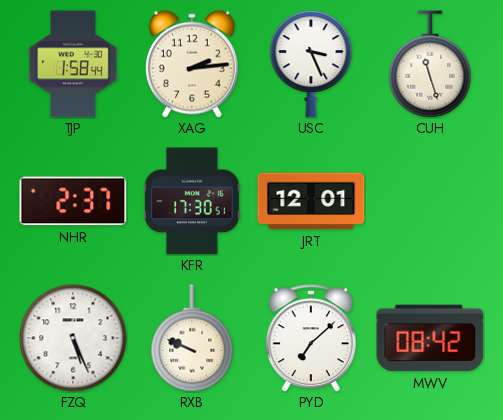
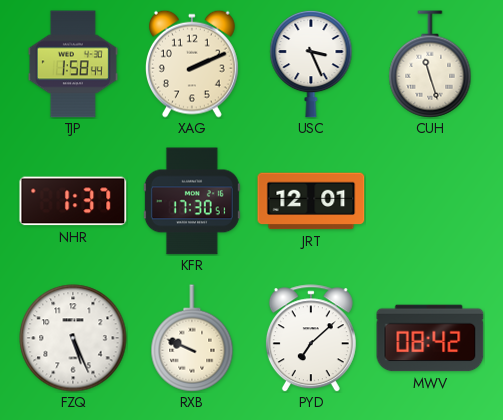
XAG: 2:14 -> 2:11
NHR: 2:37 -> 1:37
